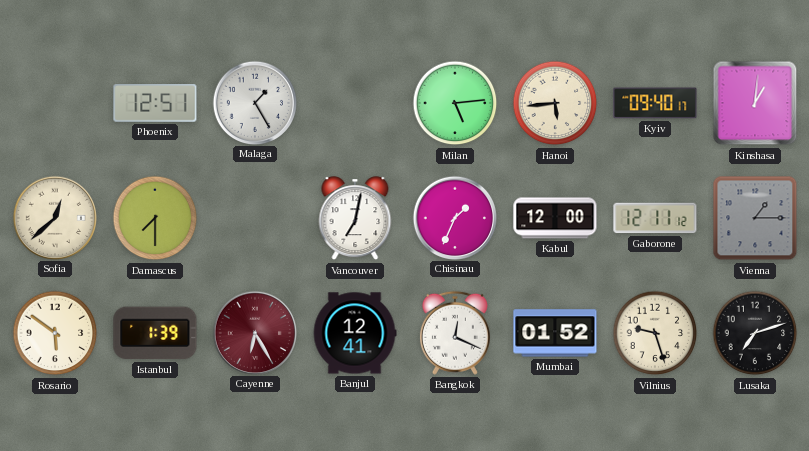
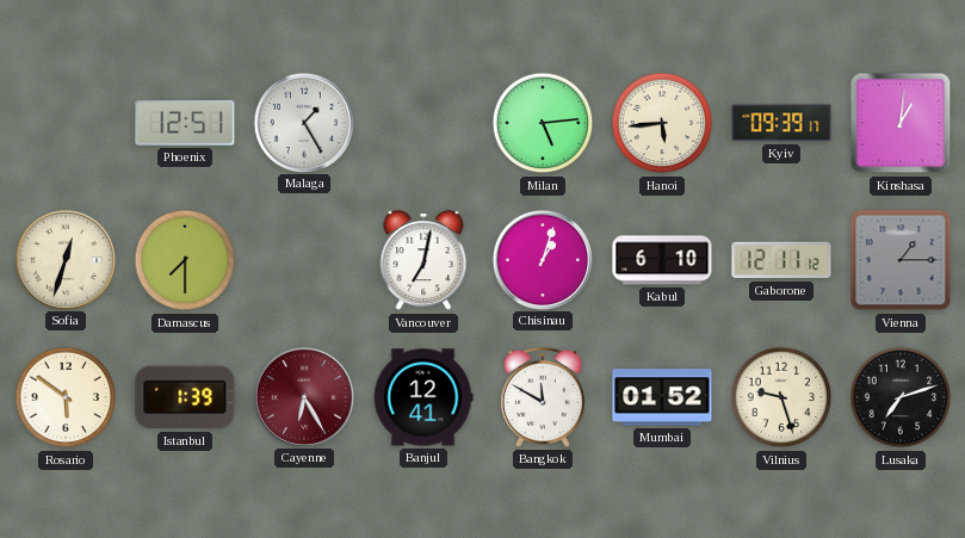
Kyiv: 09:40 -> 09:39
Sofia: 12:38 -> 12:33
Chisinau: 1:34 -> 1:03
Kabul: 12:00 -> 6:10
Bangkok: 12:19 -> 11:50
